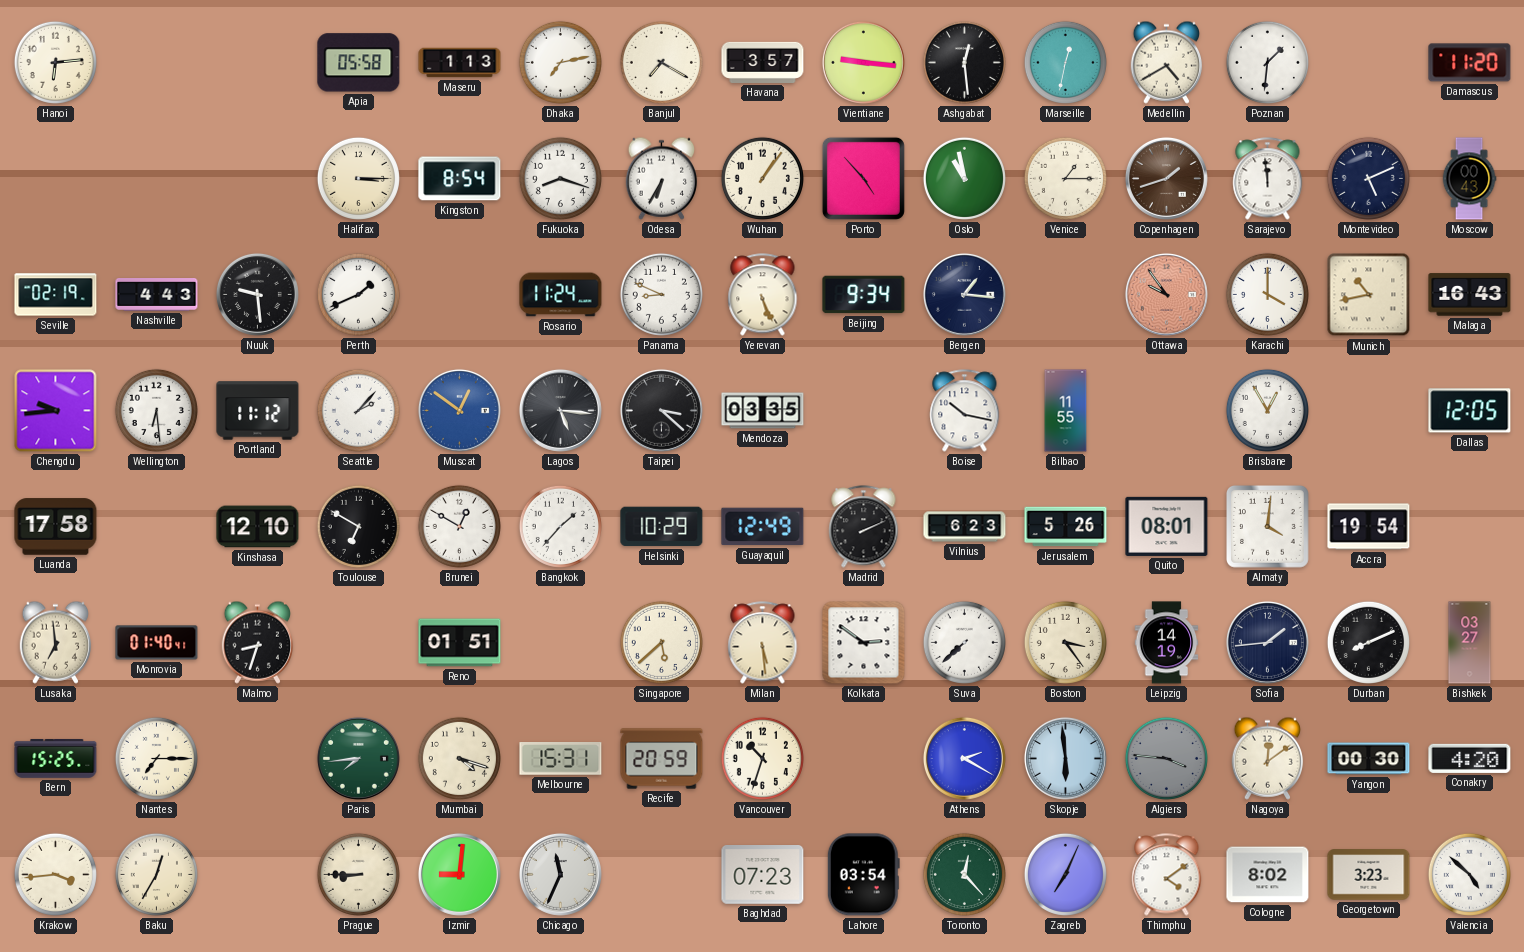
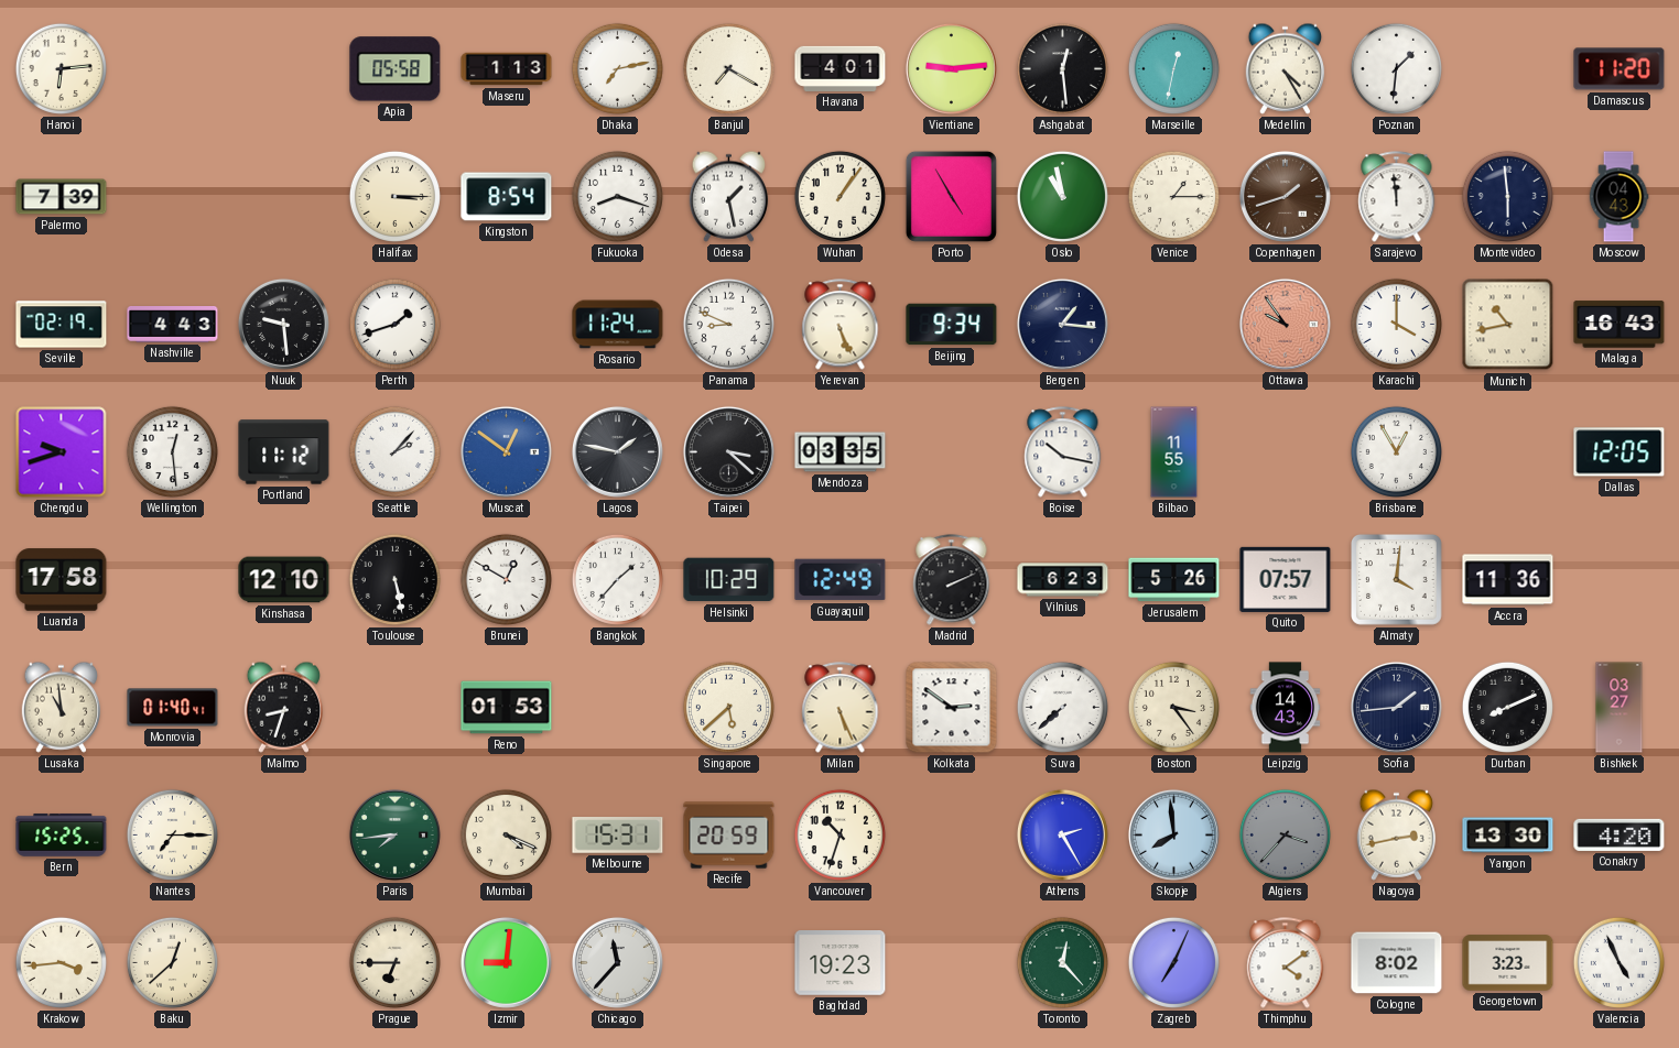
Havana: 3:57 -> 4:01
Vientiane: 9:16 -> 9:14
Medellin: 4:40 -> 4:25
Palermo: none -> 7:39
Odesa: 6:35 -> 1:28
Porto: 4:53 -> 4:55
Montevideo: 5:11 -> 5:59
Moscow: 00:43 -> 04:43
Perth: 1:41 -> 1:42
Chengdu: 9:44 -> 9:42
Wellington: 6:29 -> 12:29
Lagos: 5:16 -> 1:47
Toulouse: 6:50 -> 5:28
Quito: 08:01 -> 07:57
Accra: 19:54 -> 11:36
Lusaka: 6:59 -> 10:59
Reno: 01:51 -> 01:53
Milan: 5:29 -> 5:26
Leipzig: 14:19 -> 14:43
Mumbai: 4:18 -> 4:19
Athens: 2:20 -> 2:25
Skopje: 5:59 -> 7:59
Algiers: 3:46 -> 3:37
Nagoya: 12:09 -> 2:43
Yangon: 00:30 -> 13:30
Baku: 12:35 -> 12:38
Prague: 8:45 -> 6:45
Chicago: 11:34 -> 11:37
Baghdad: 07:23 -> 19:23
Lahore: 03:54 -> none
Valencia: 4:52 -> 4:56
